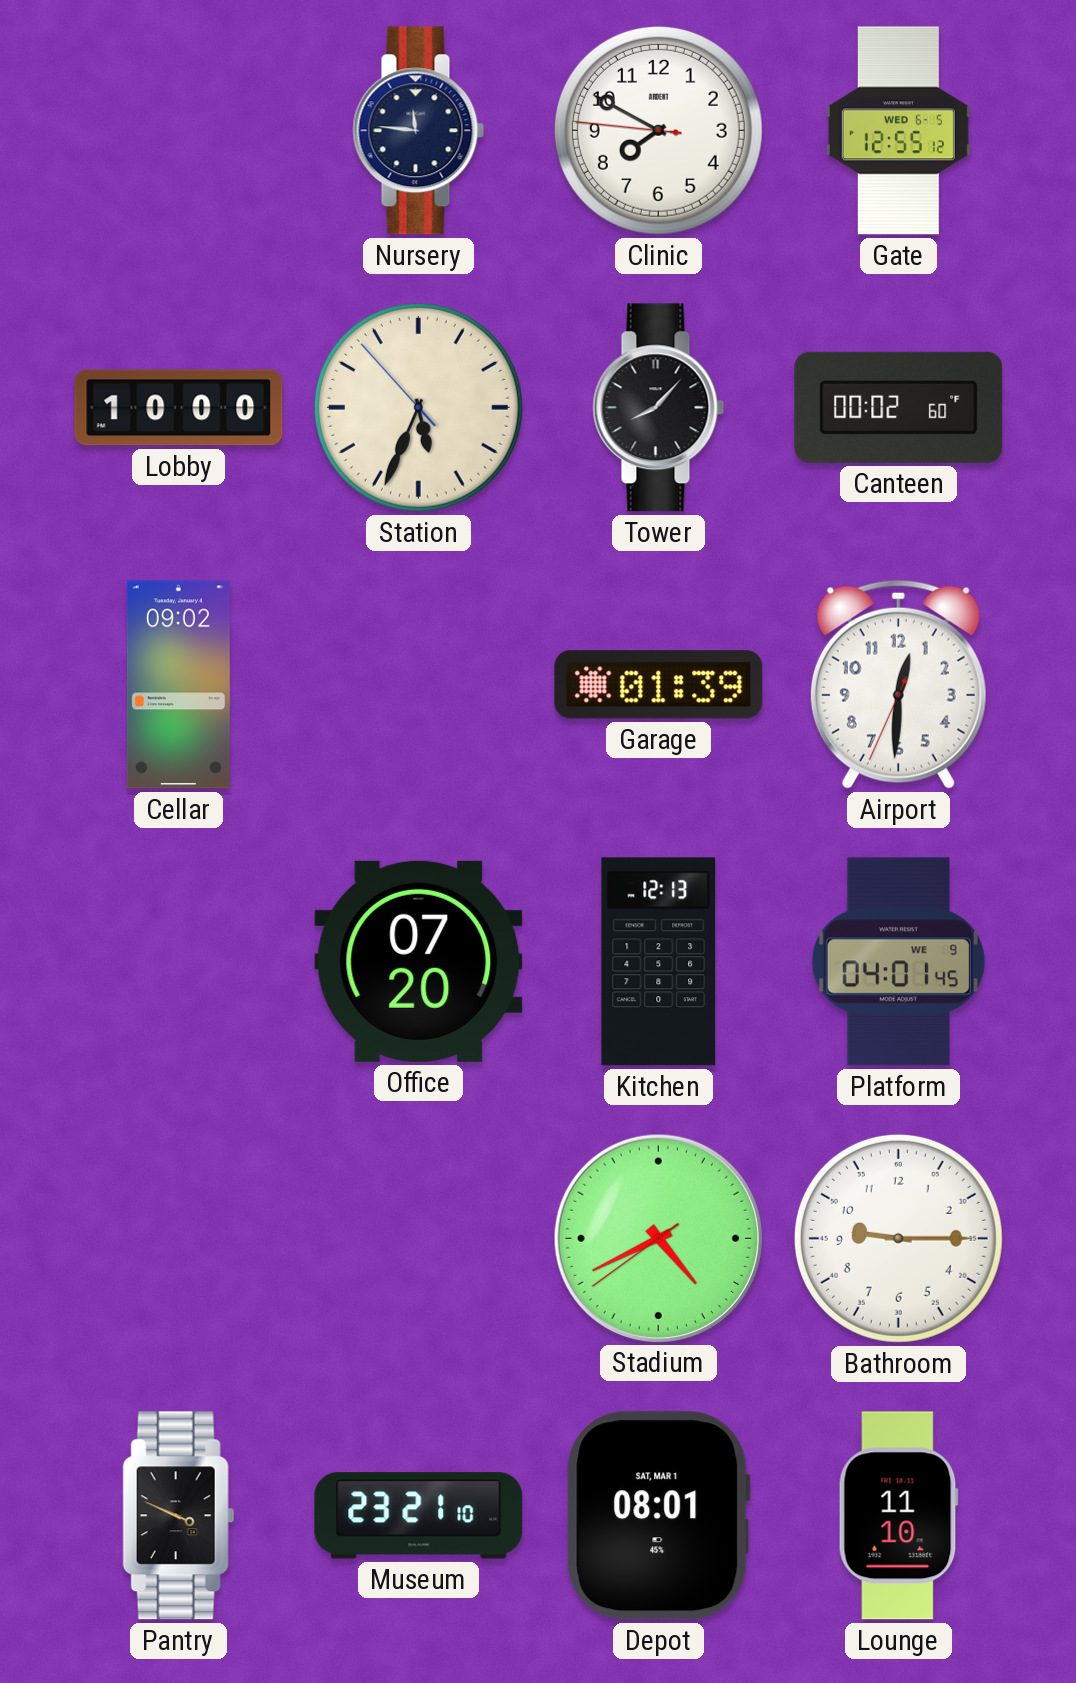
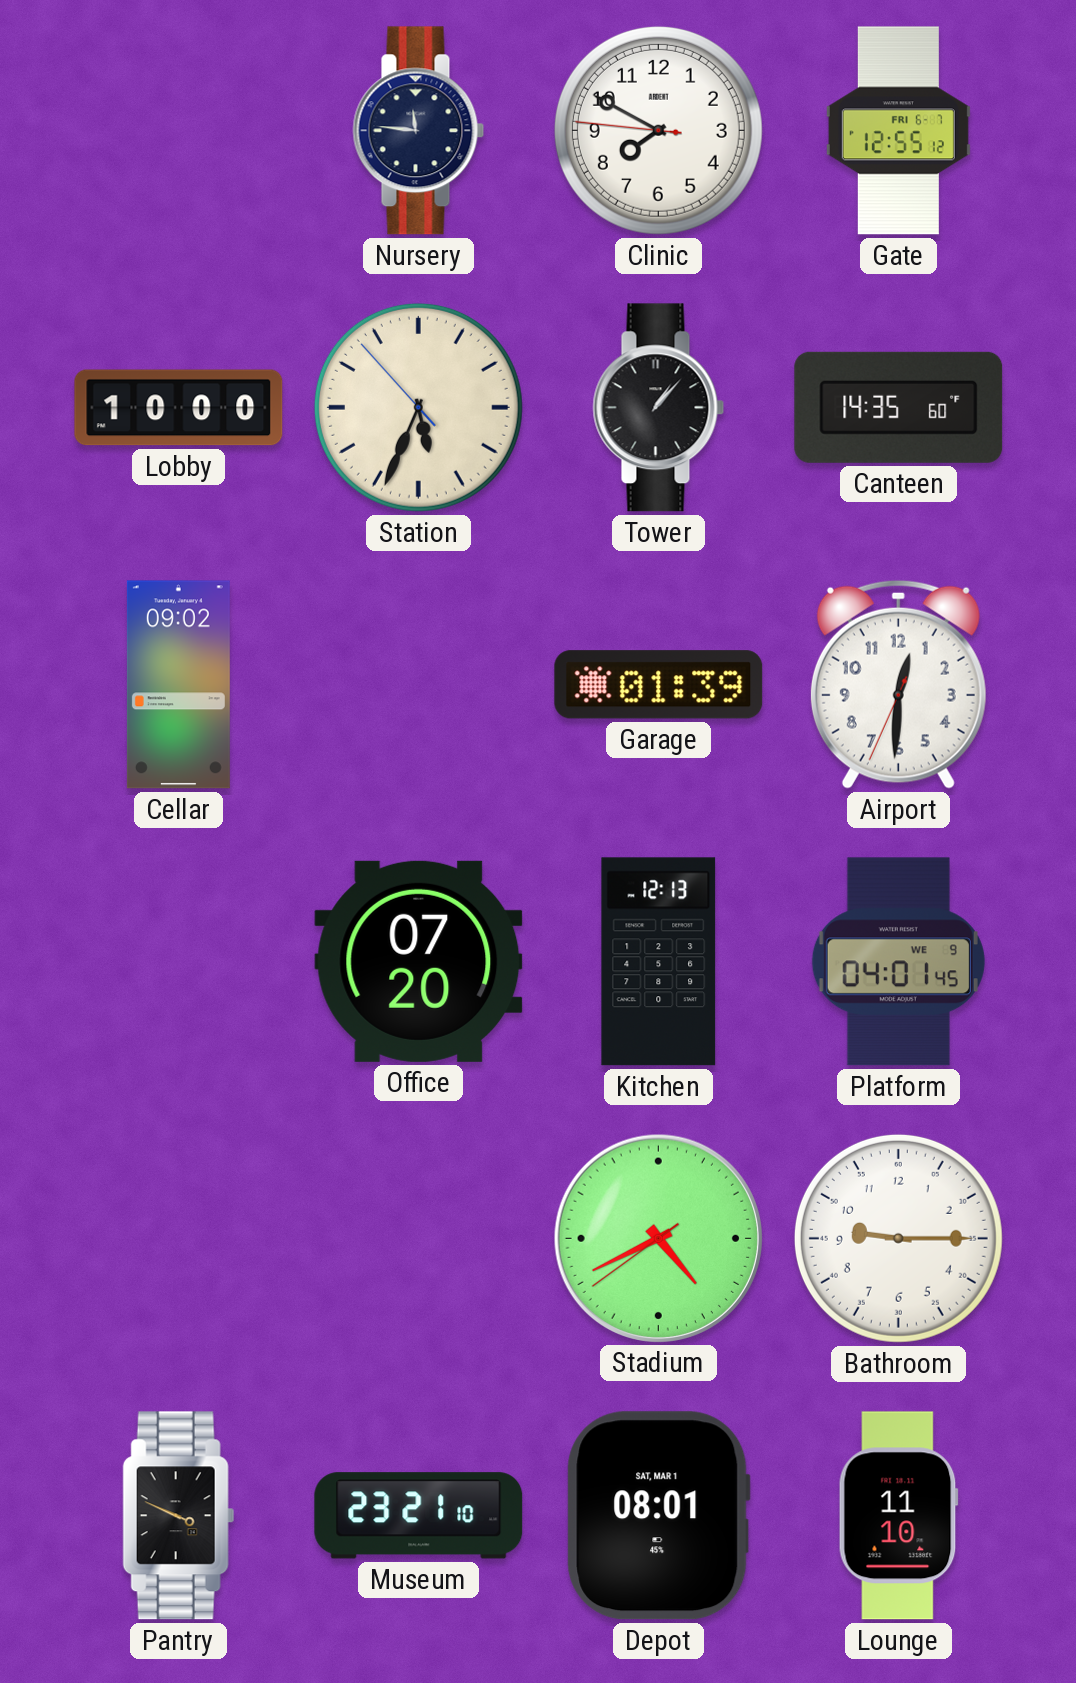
Gate date: WED 6-5 -> FRI 6-7
Tower: 8:07 -> 1:07
Canteen: 00:02 -> 14:35
